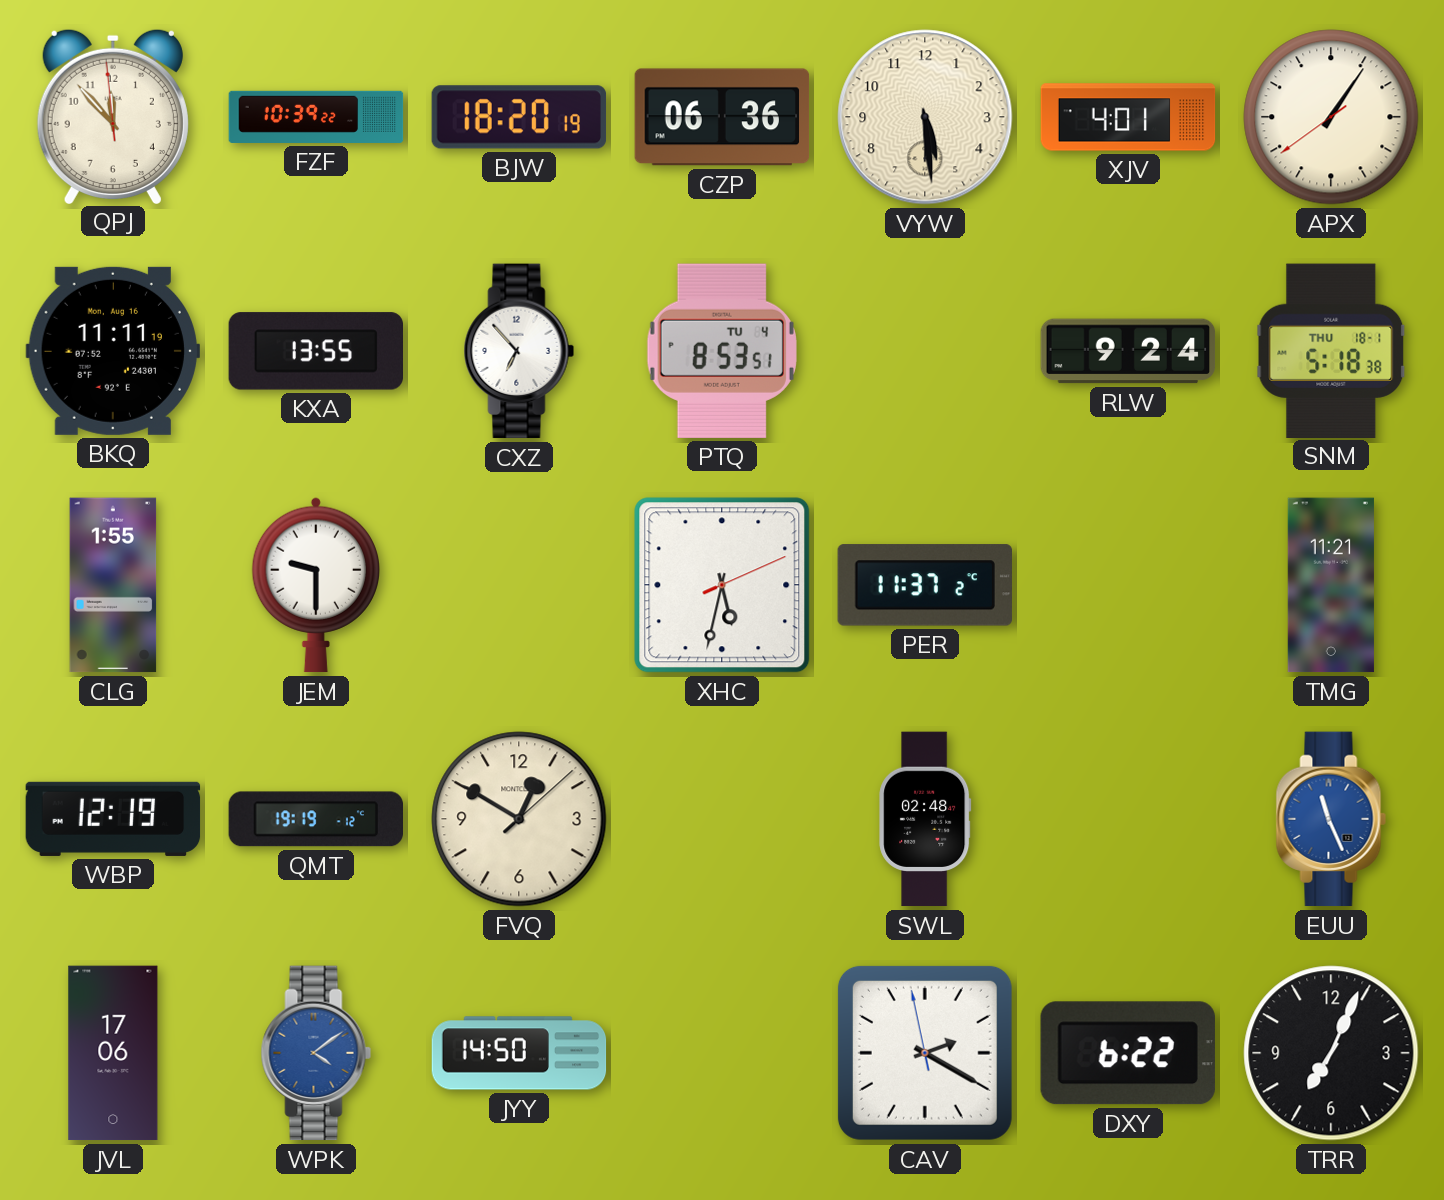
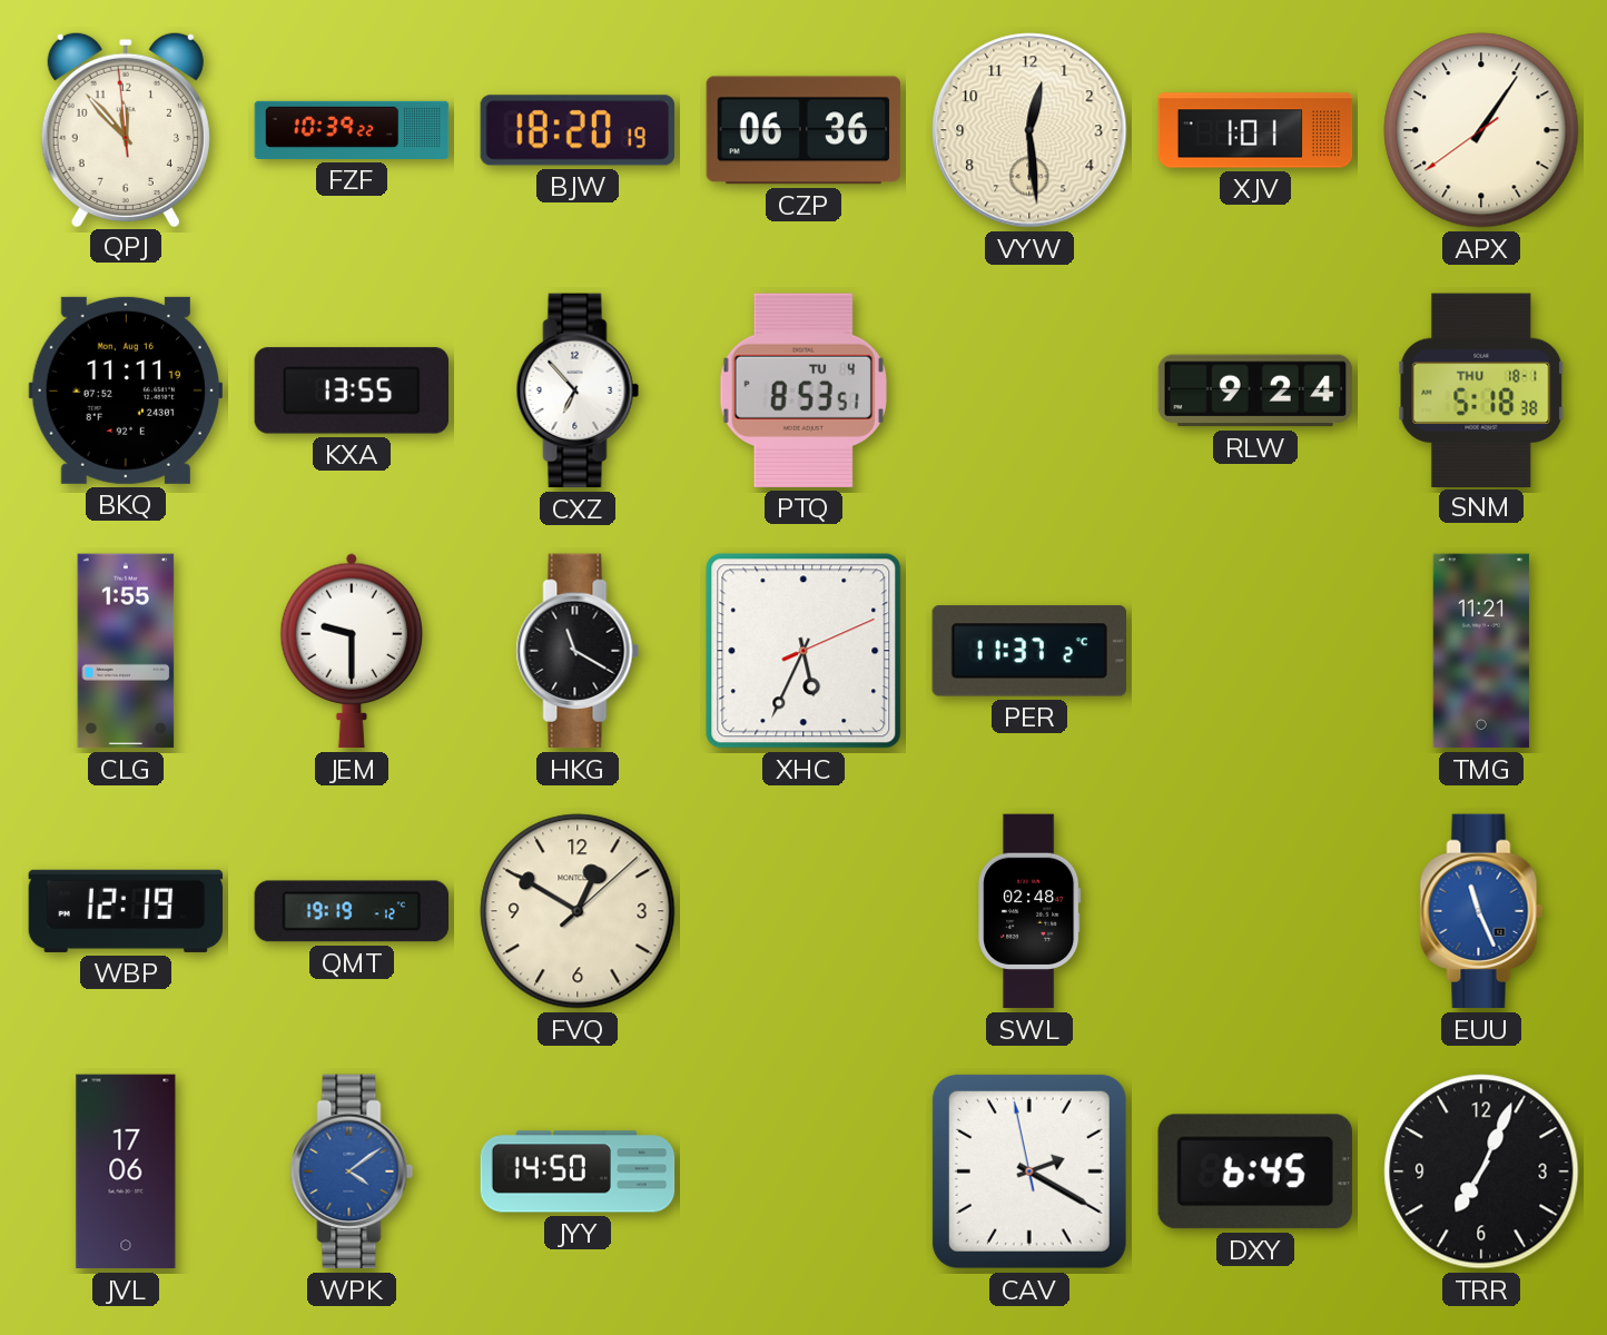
VYW: 5:29 -> 12:29
XJV: 4:01 -> 1:01
HKG: none -> 11:20
XHC: 5:32 -> 5:34
DXY: 6:22 -> 6:45
